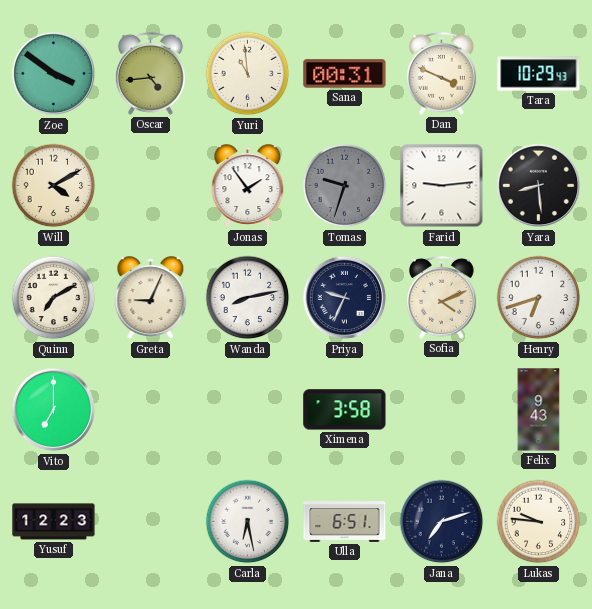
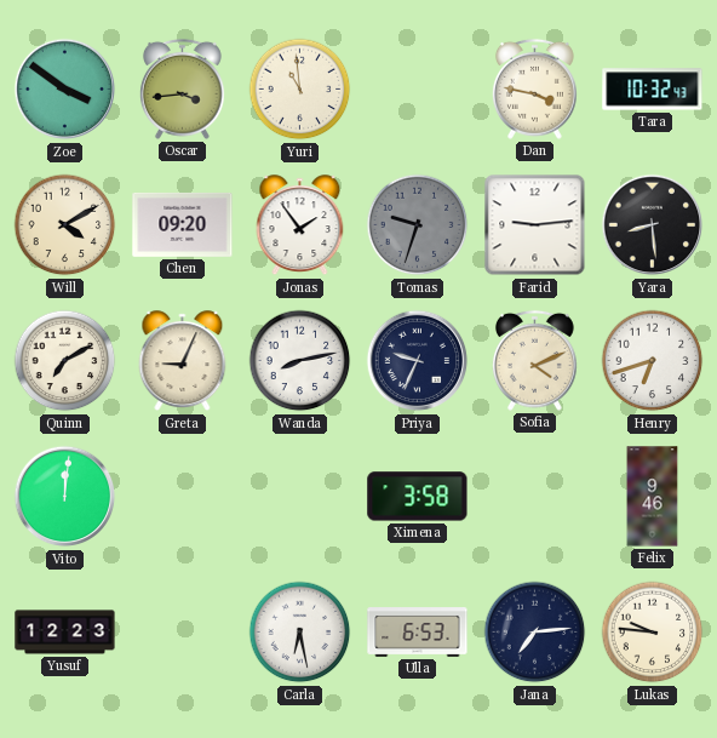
Oscar: 4:44 -> 3:44
Sana: 00:31 -> none
Dan: 3:49 -> 3:47
Tara: 10:29 -> 10:32
Chen: none -> 09:20
Vito: 7:00 -> 12:01
Felix: 9:43 -> 9:46
Ulla: 6:51 -> 6:53
Jana: 7:12 -> 7:14
